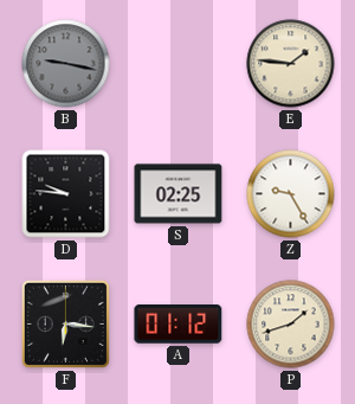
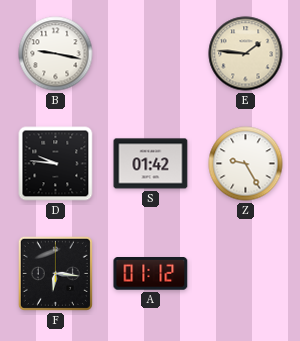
B dial: grey -> white
S: 02:25 -> 01:42
P: 1:42 -> none
